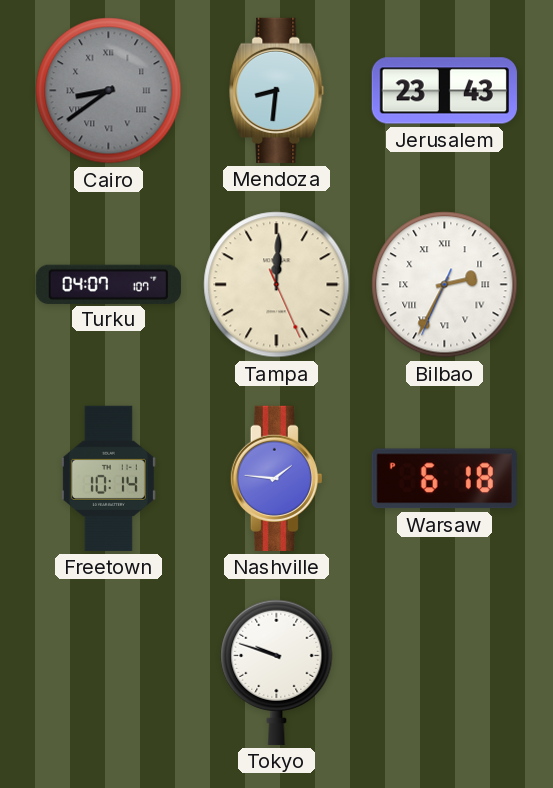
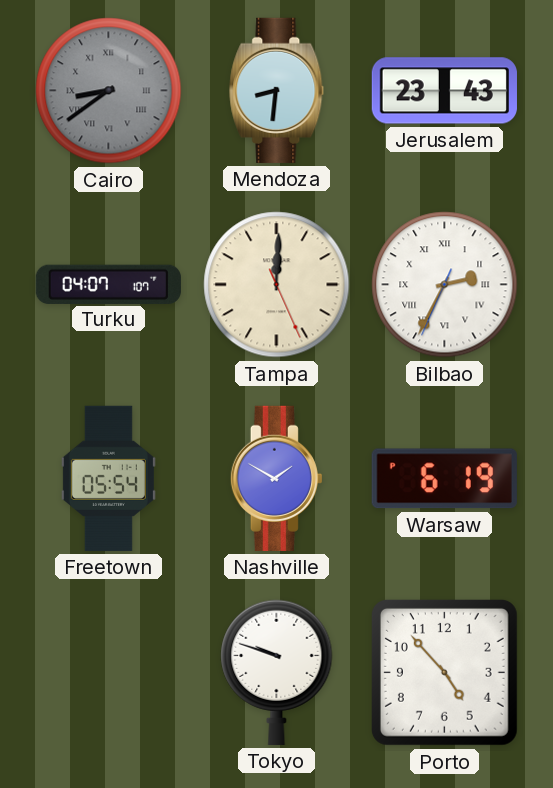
Freetown: 10:14 -> 05:54
Nashville: 1:46 -> 1:50
Warsaw: 6:18 -> 6:19
Porto: none -> 4:53
